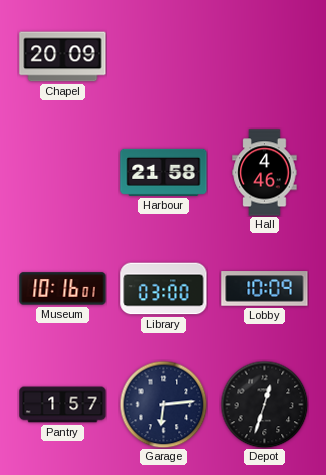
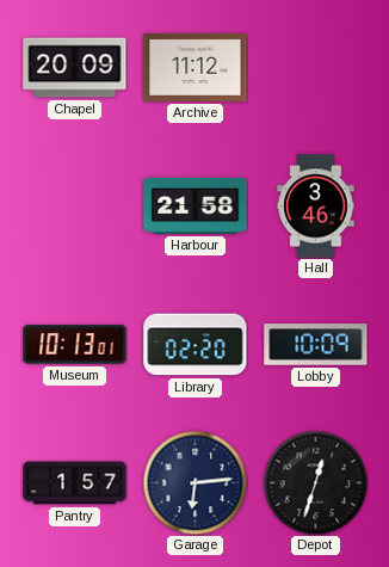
Archive: none -> 11:12
Hall: 4:46 -> 3:46
Museum: 10:16 -> 10:13
Library: 03:00 -> 02:20
